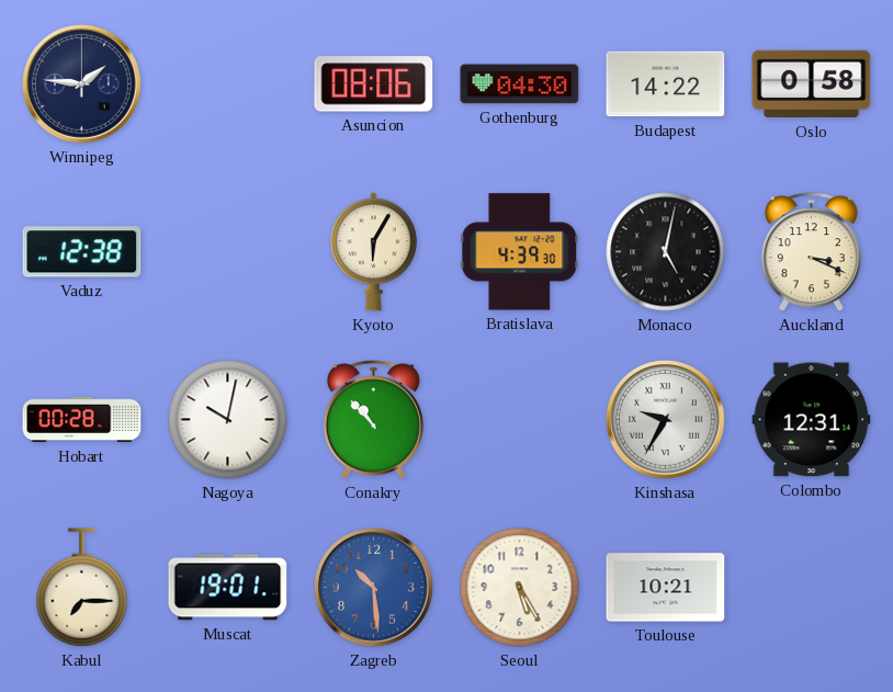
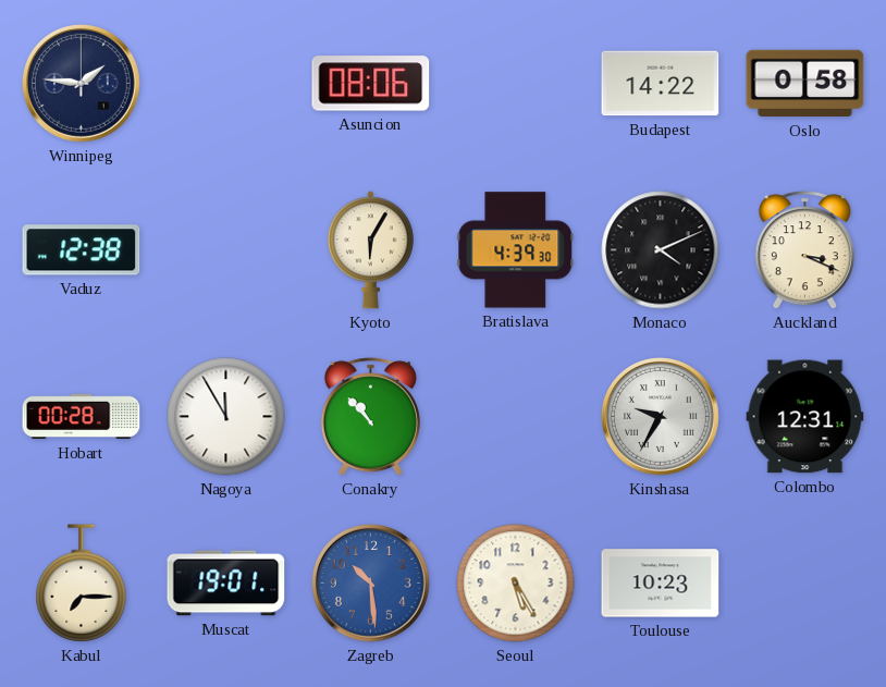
Gothenburg: 04:30 -> none
Monaco: 5:02 -> 4:11
Nagoya: 10:02 -> 11:55
Toulouse: 10:21 -> 10:23
